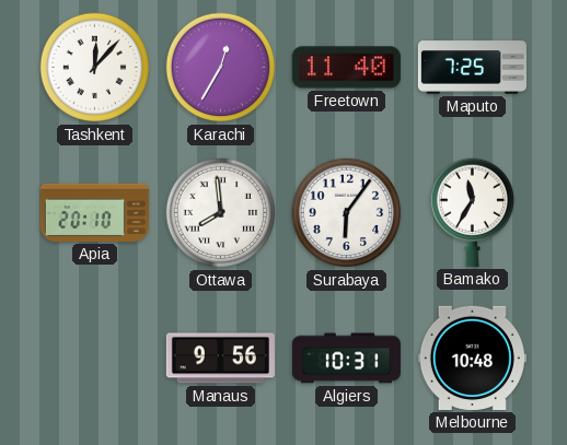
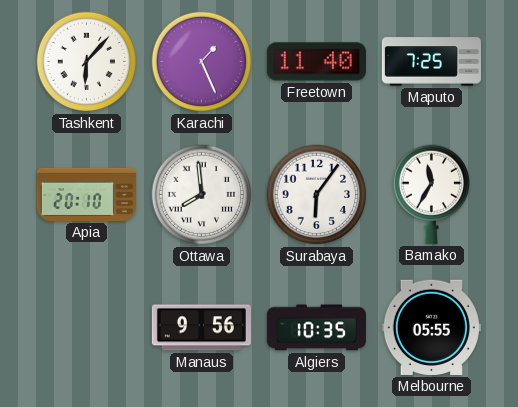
Tashkent: 12:07 -> 6:07
Karachi: 12:35 -> 1:26
Algiers: 10:31 -> 10:35
Melbourne: 10:48 -> 05:55
